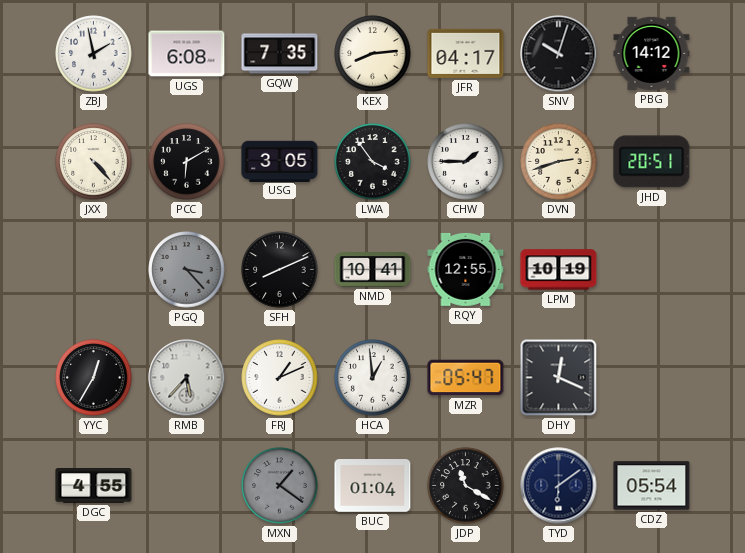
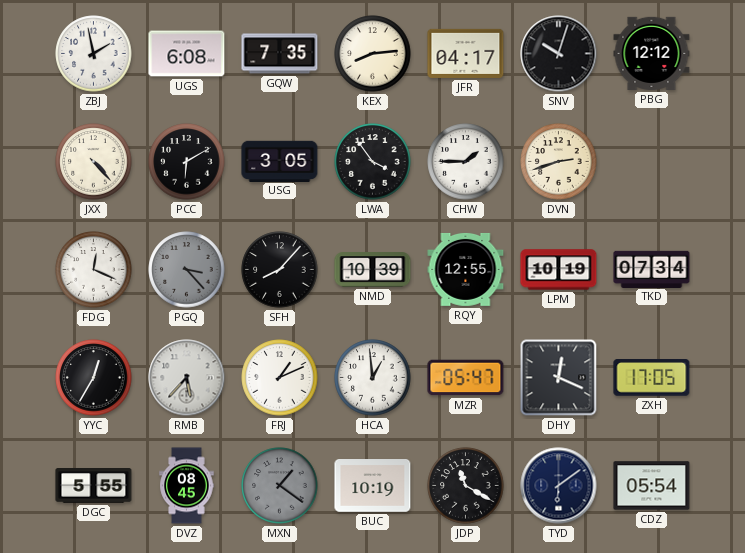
PBG: 14:12 -> 12:12
JHD: 20:51 -> none
FDG: none -> 12:19
SFH: 8:11 -> 8:07
NMD: 10:41 -> 10:39
TKD: none -> 07:34
ZXH: none -> 17:05
DGC: 4:55 -> 5:55
DVZ: none -> 08:45
BUC: 01:04 -> 10:19
